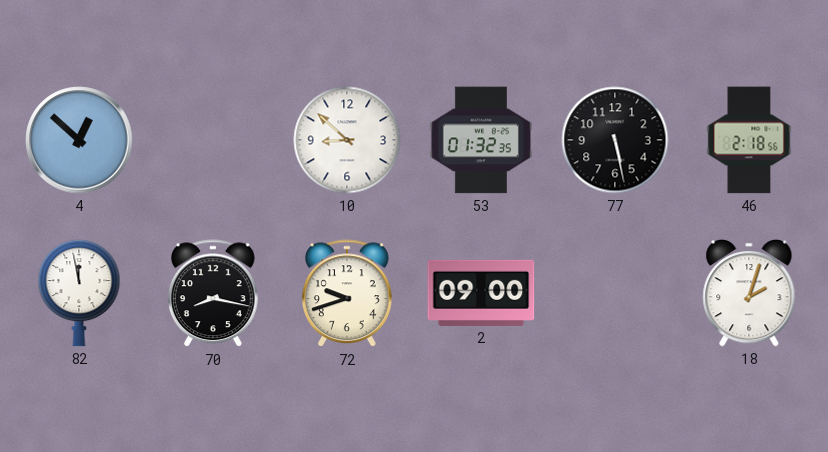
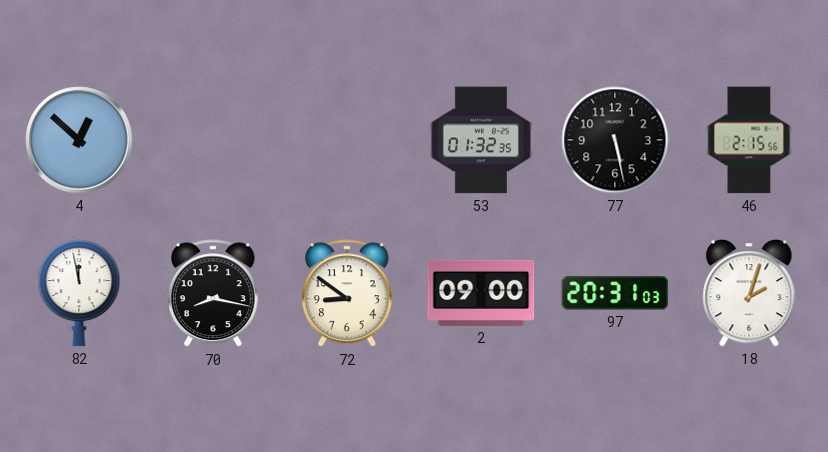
10: 8:52 -> none
46: 2:18 -> 2:15
72: 9:42 -> 8:51
97: none -> 20:31
